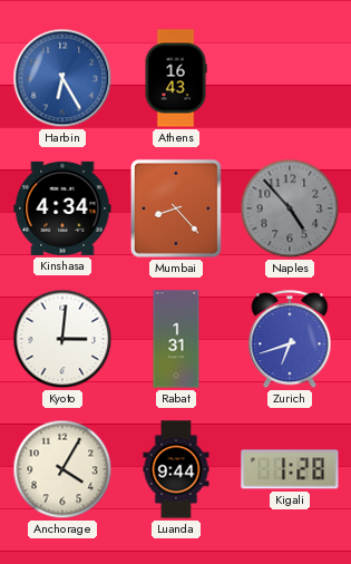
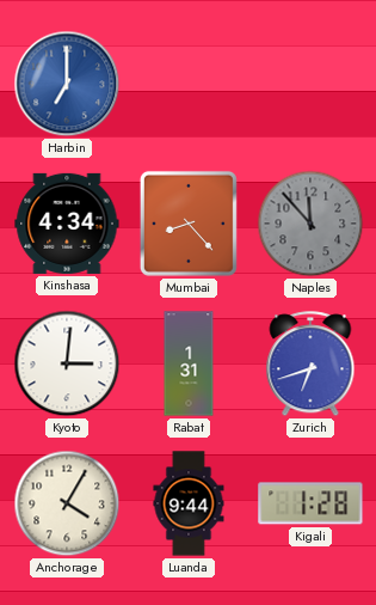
Harbin: 6:25 -> 7:00
Athens: 16:43 -> none
Naples: 4:53 -> 11:53
